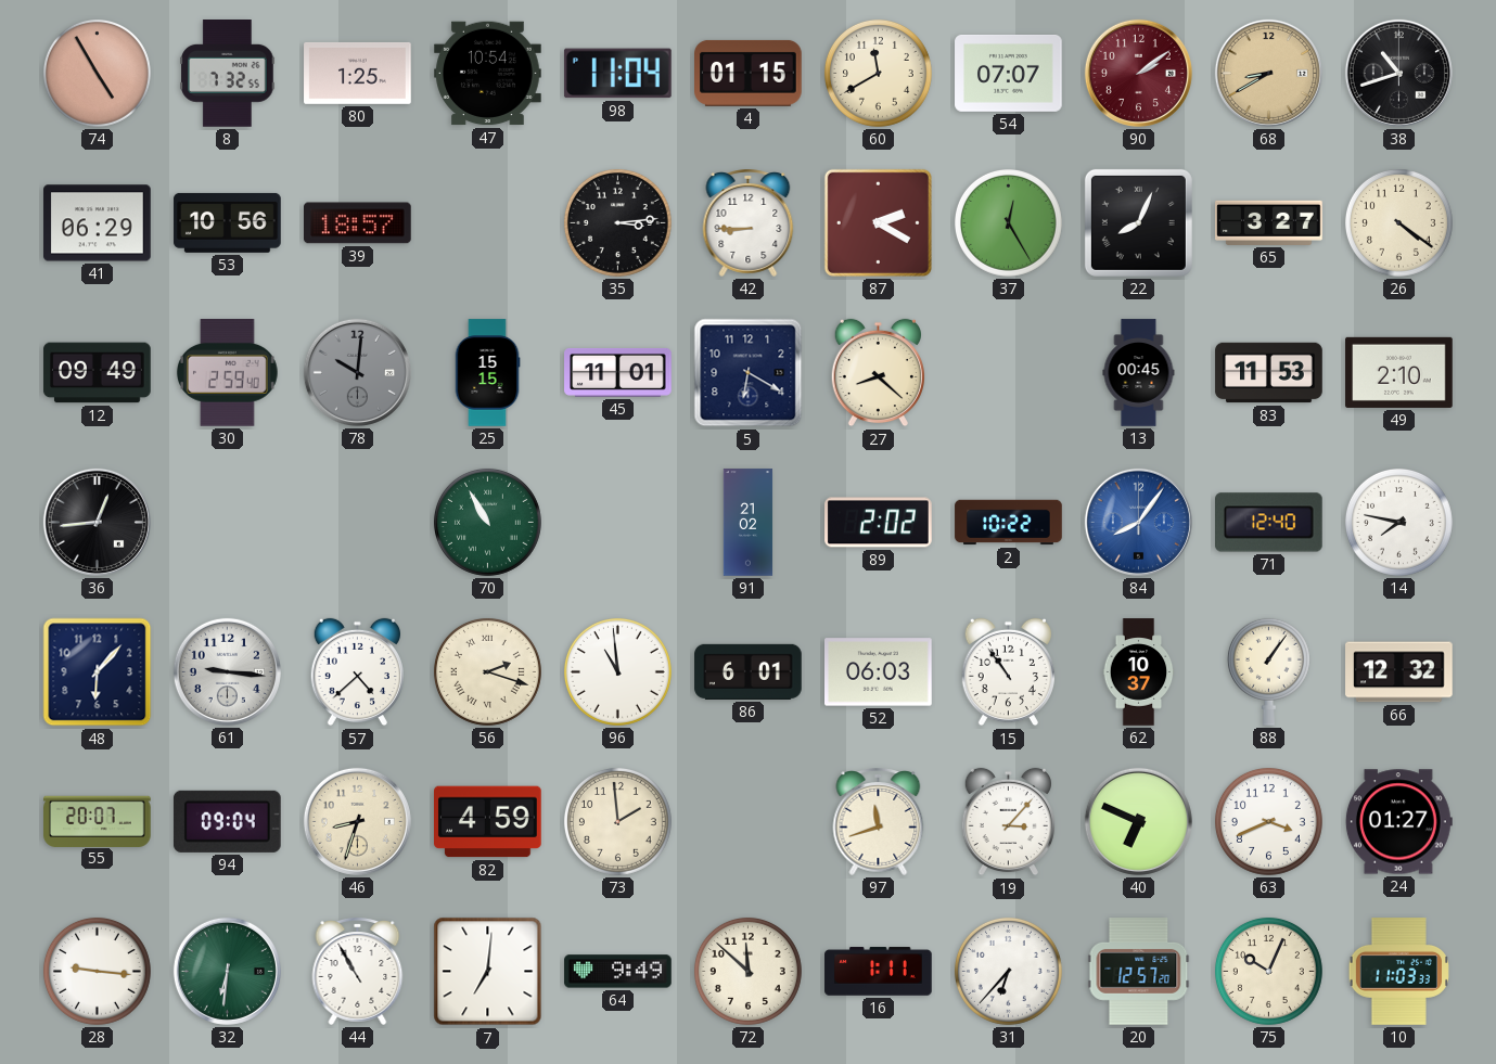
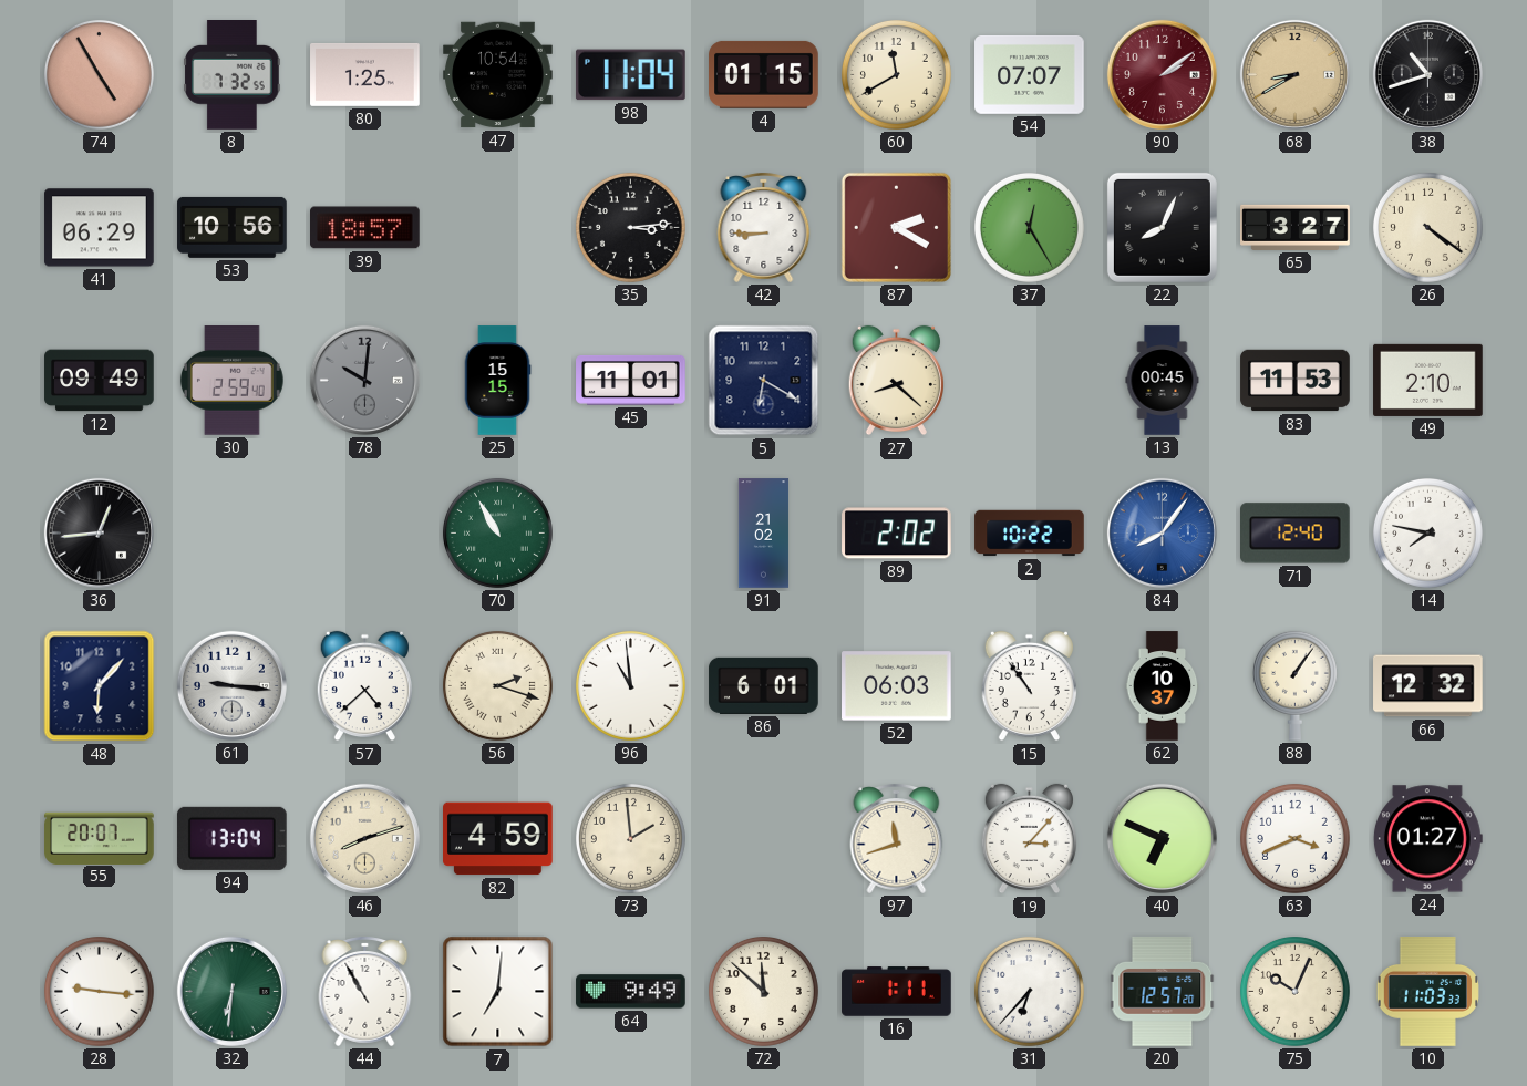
94: 09:04 -> 13:04
46: 8:33 -> 8:12
